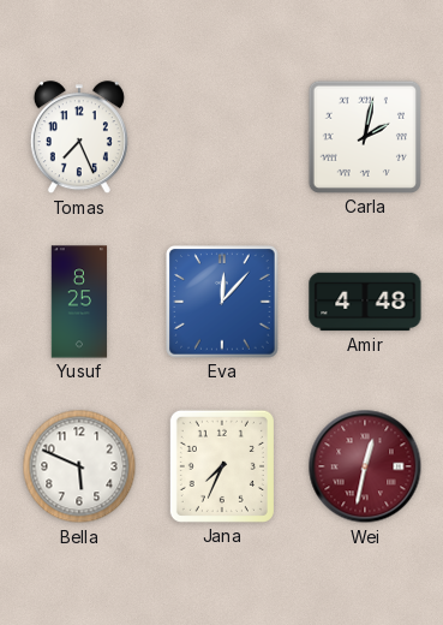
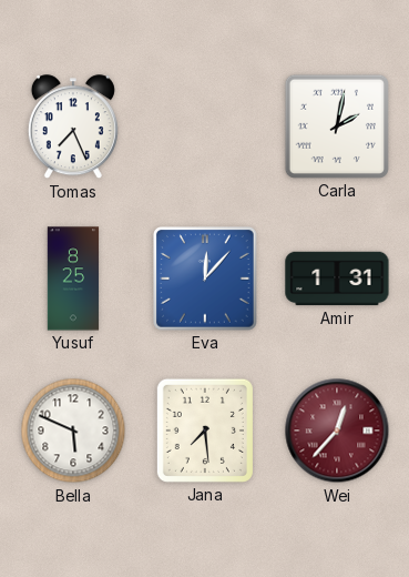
Amir: 4:48 -> 1:31
Jana: 7:34 -> 7:29
Wei: 12:32 -> 12:37
